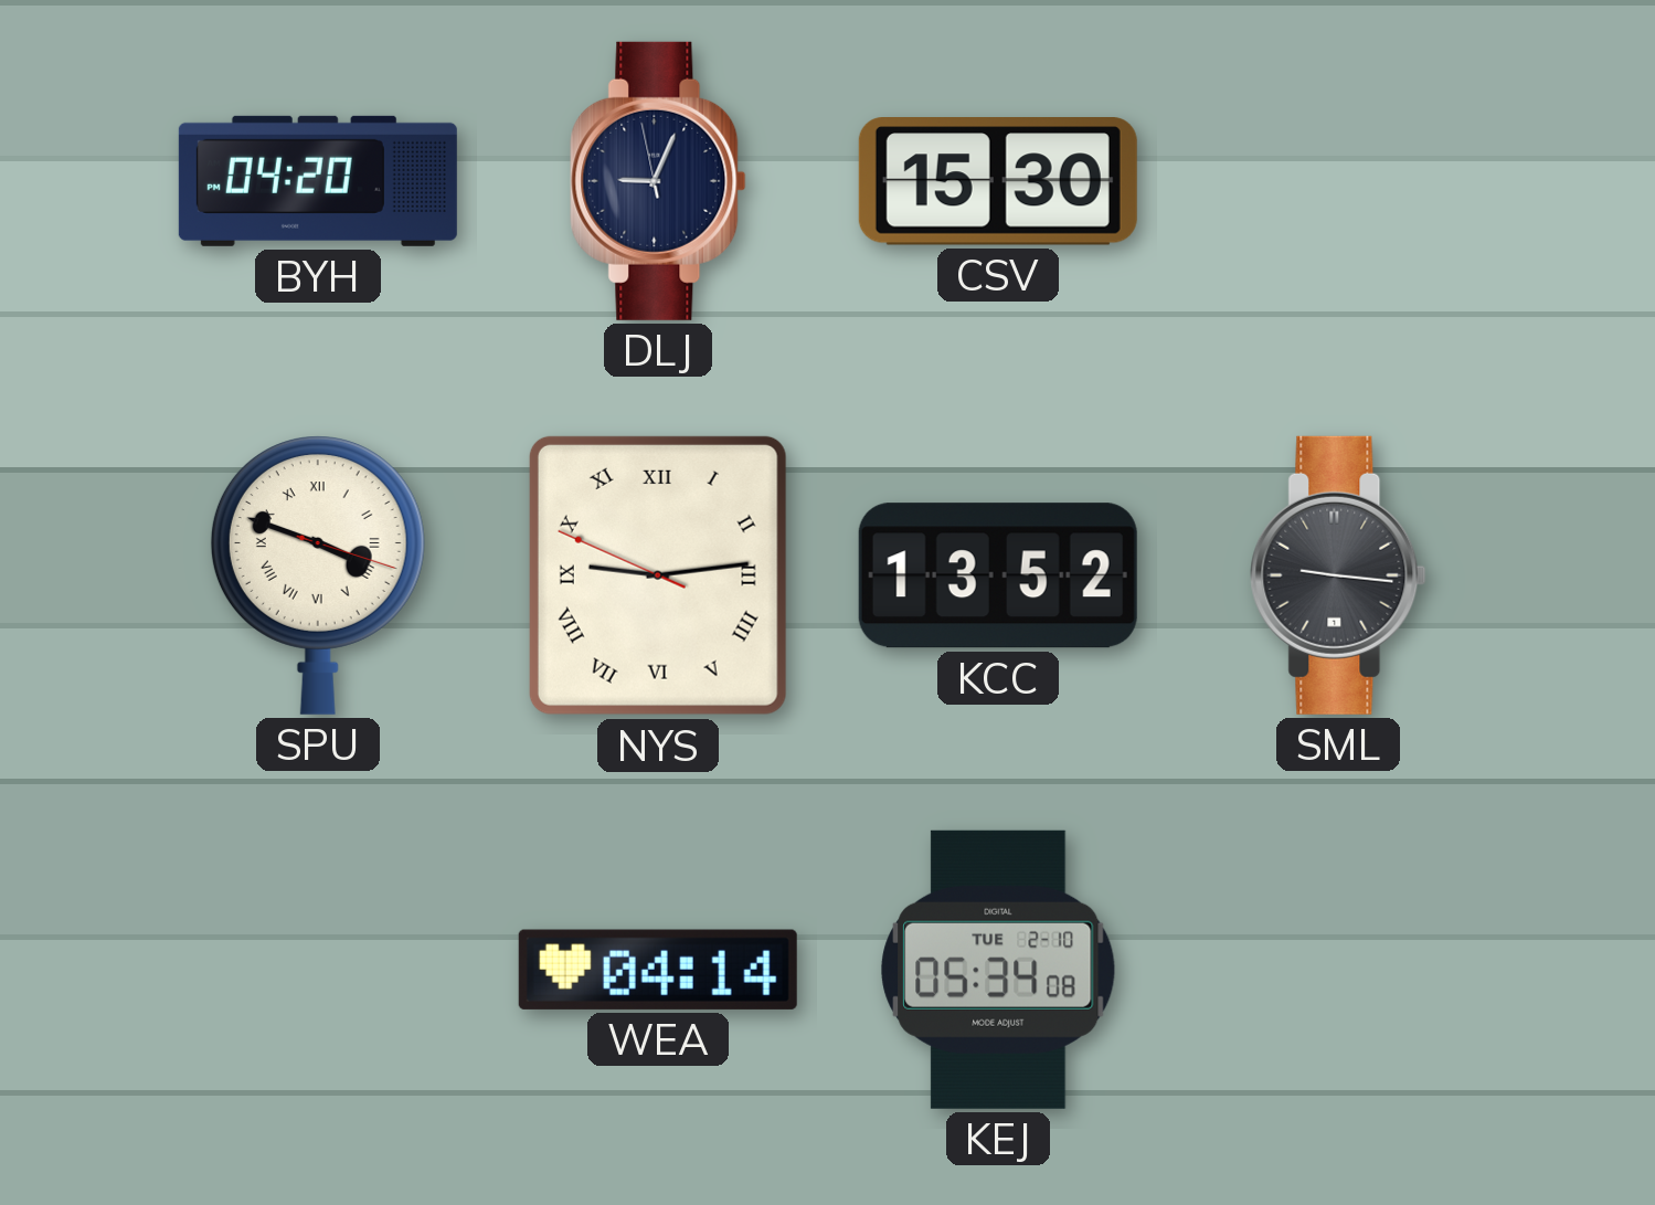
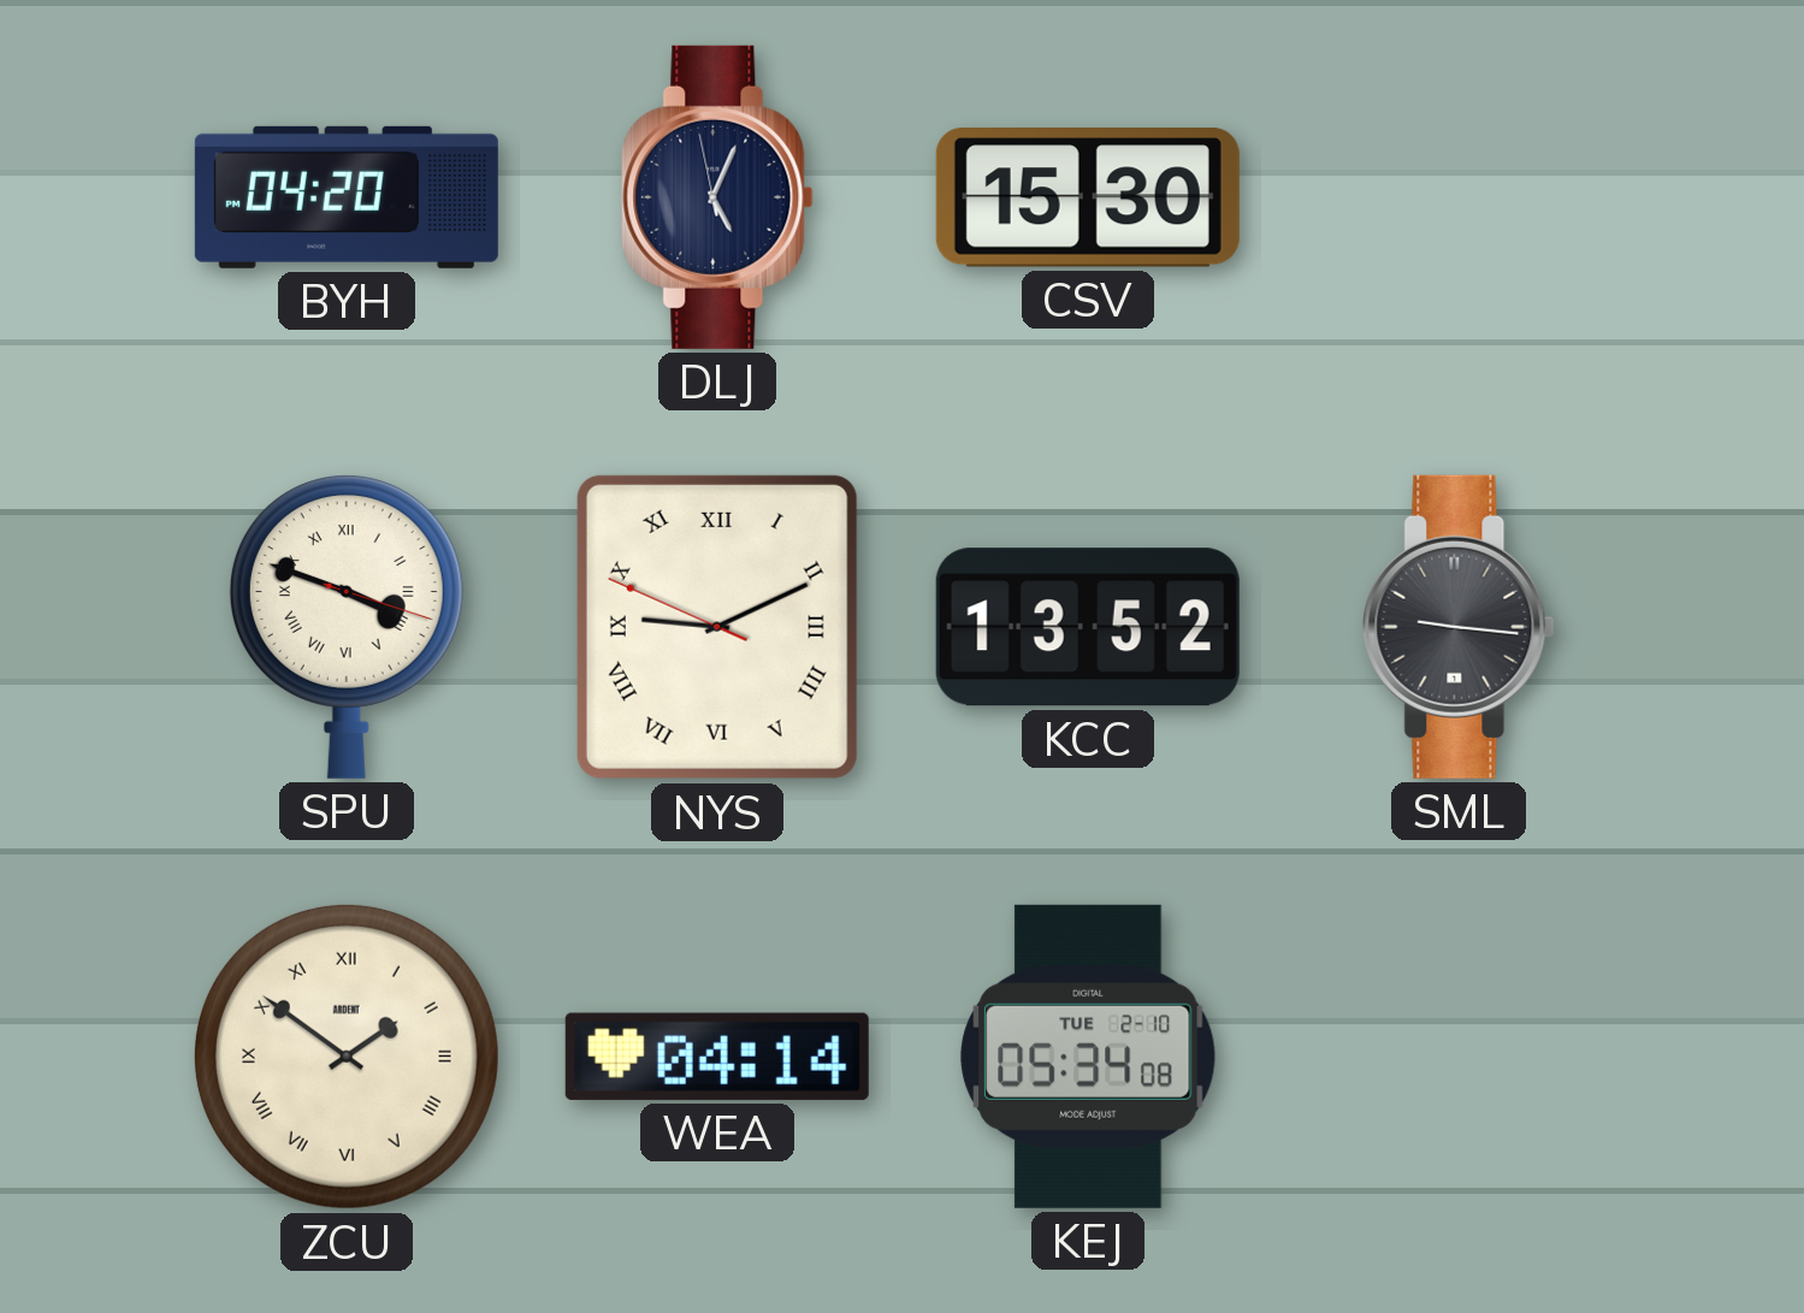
DLJ: 9:03 -> 5:03
NYS: 9:13 -> 9:10
ZCU: none -> 1:51
